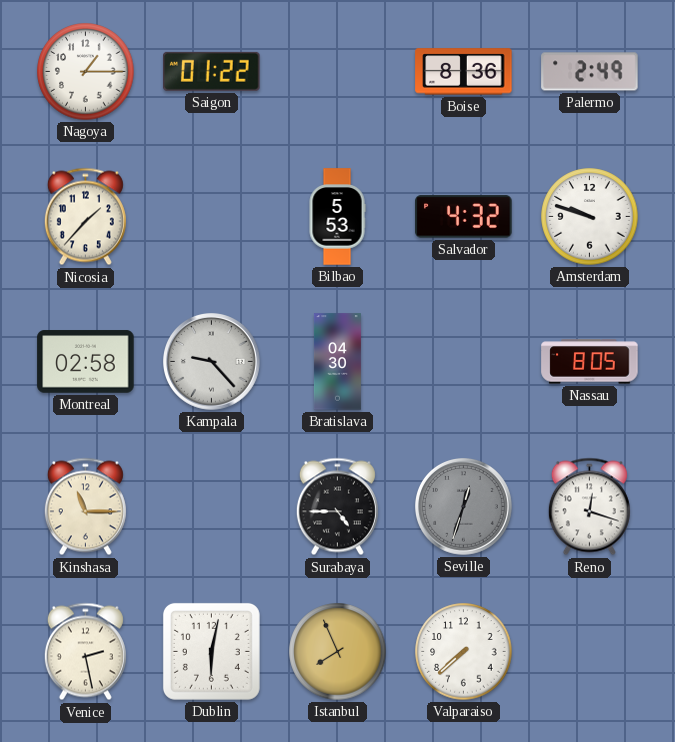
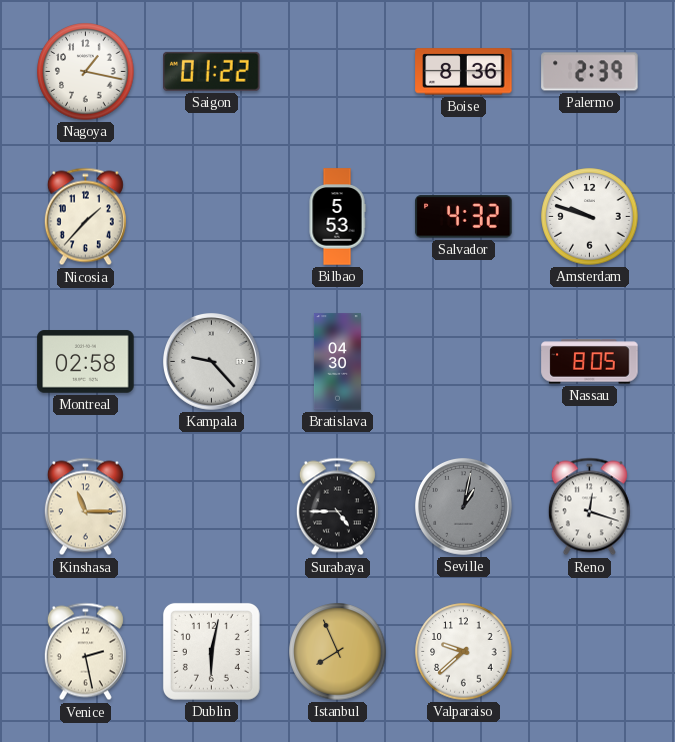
Nagoya: 1:15 -> 1:17
Palermo: 2:49 -> 2:39
Seville: 12:33 -> 1:02
Valparaiso: 7:38 -> 9:38
